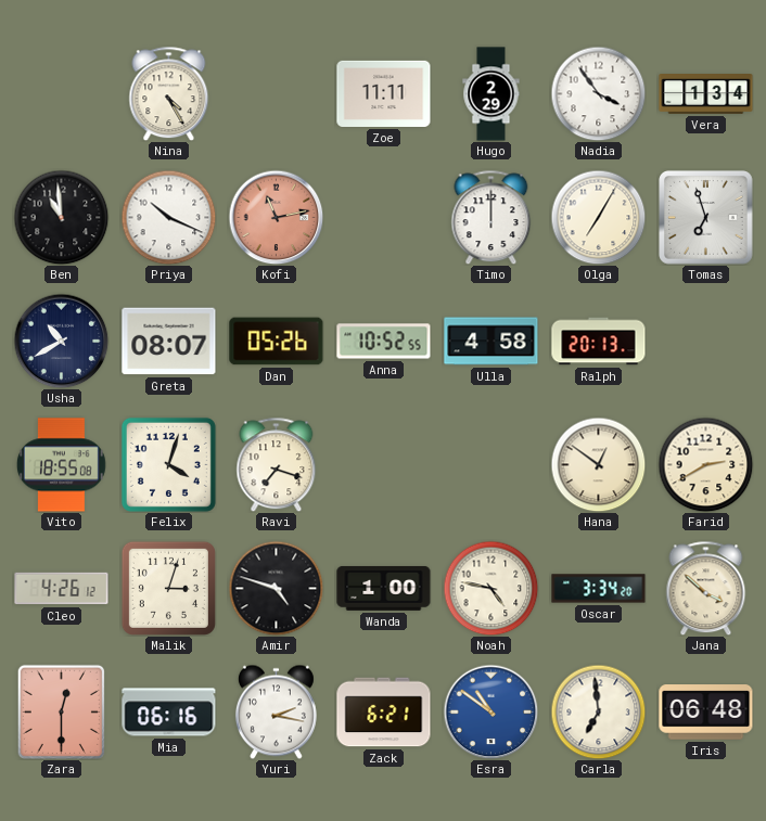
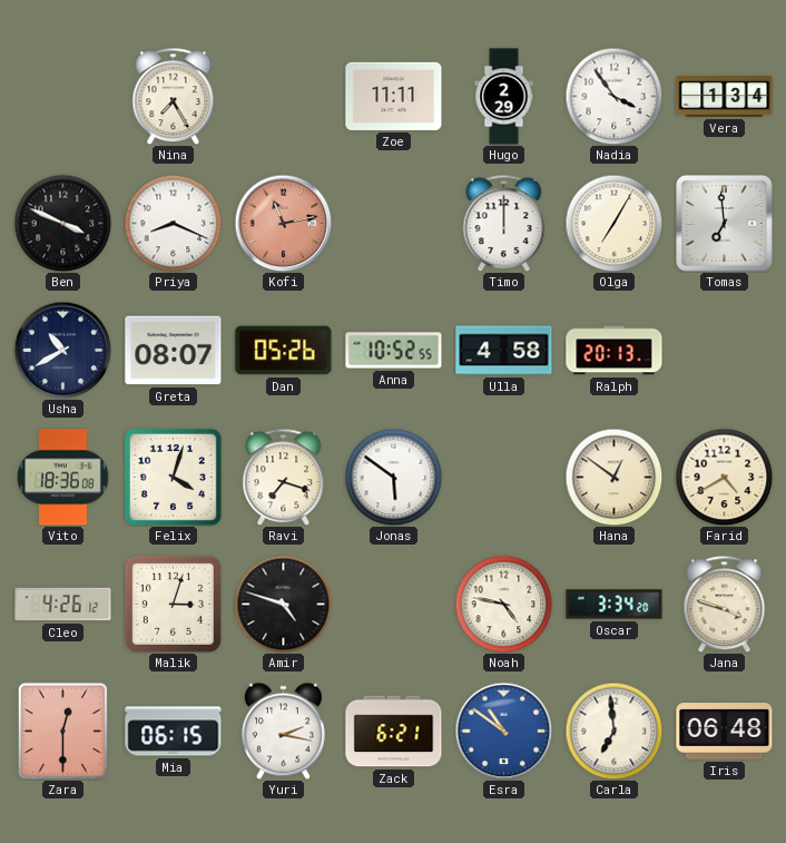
Nina: 4:25 -> 7:25
Ben: 10:59 -> 3:49
Priya: 10:19 -> 8:19
Tomas: 6:57 -> 6:59
Vito: 18:55 -> 18:36
Jonas: none -> 5:51
Farid: 2:40 -> 4:40
Wanda: 1:00 -> none
Jana: 3:52 -> 3:48
Mia: 06:16 -> 06:15
